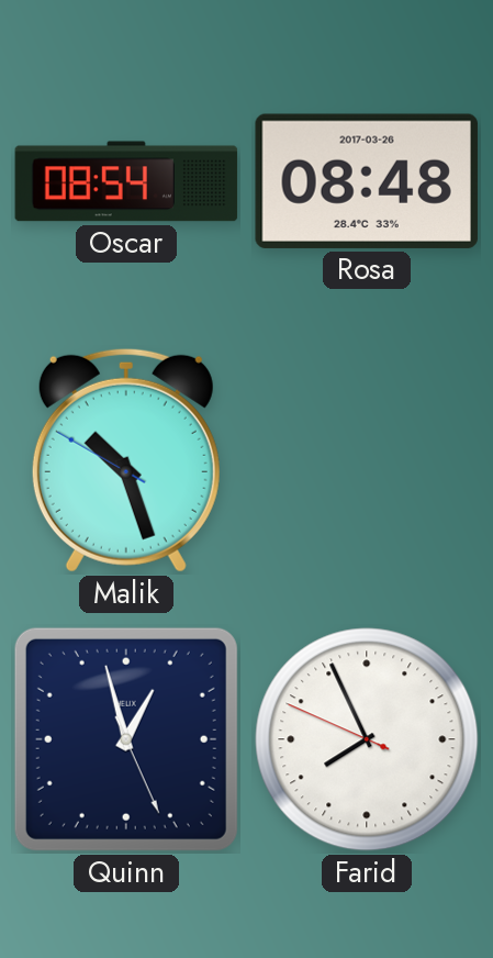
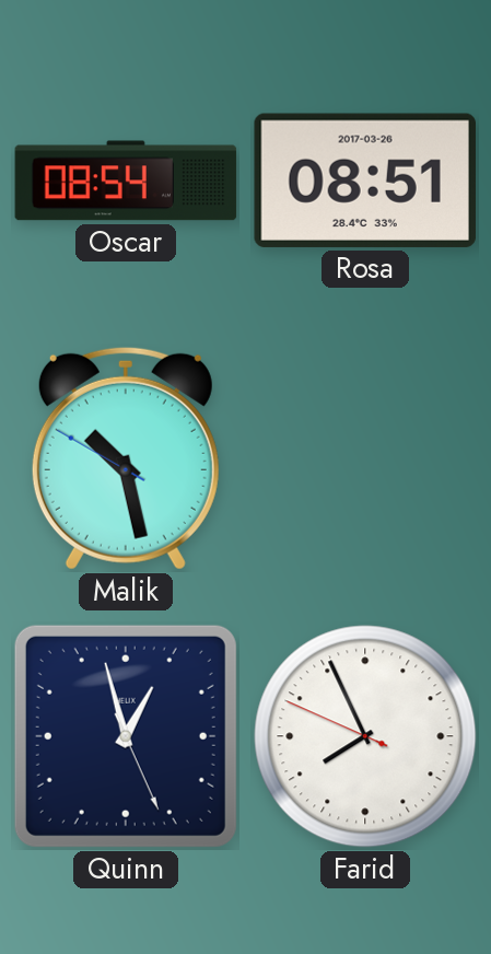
Rosa: 08:48 -> 08:51
Malik: 10:26 -> 10:27
